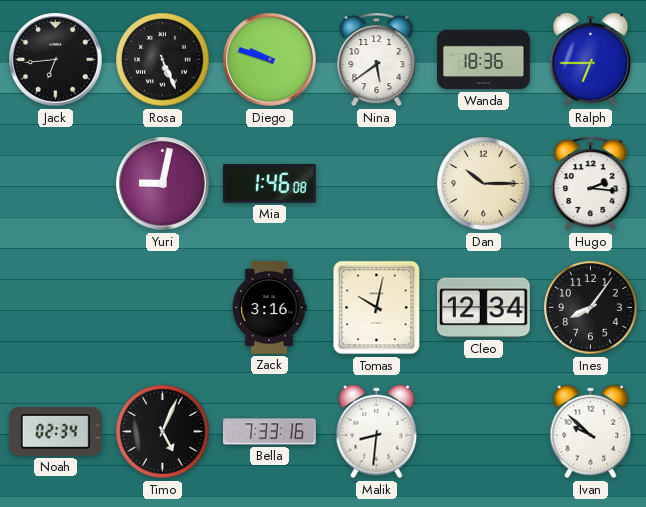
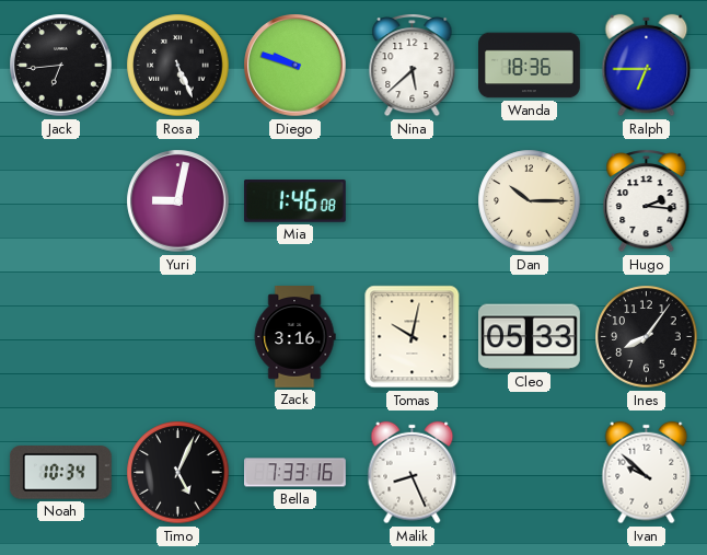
Nina: 5:39 -> 5:38
Cleo: 12:34 -> 05:33
Noah: 02:34 -> 10:34
Malik: 8:31 -> 8:26
